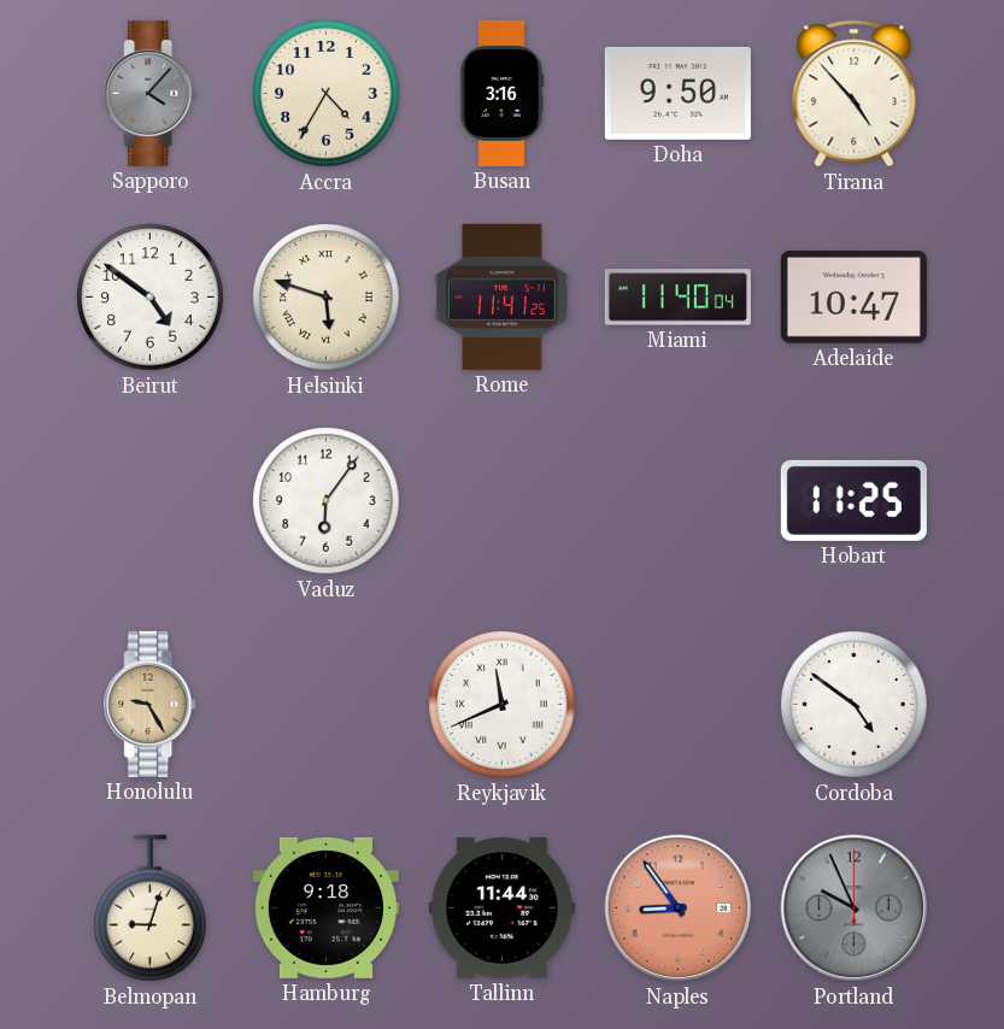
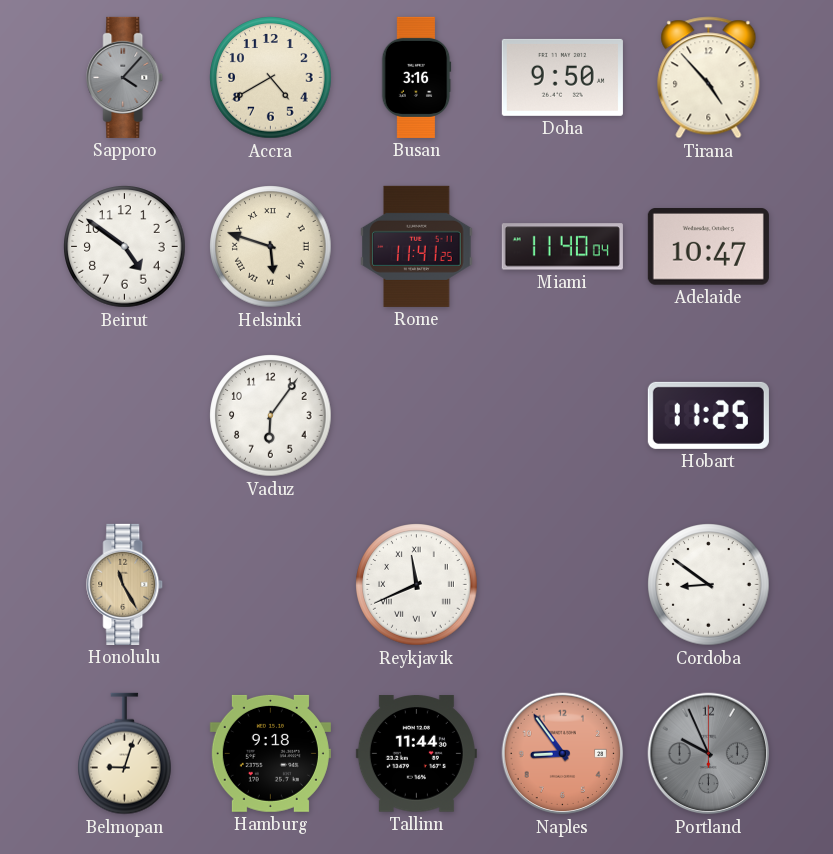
Accra: 4:35 -> 4:40
Honolulu: 9:25 -> 11:25
Cordoba: 4:51 -> 8:51
